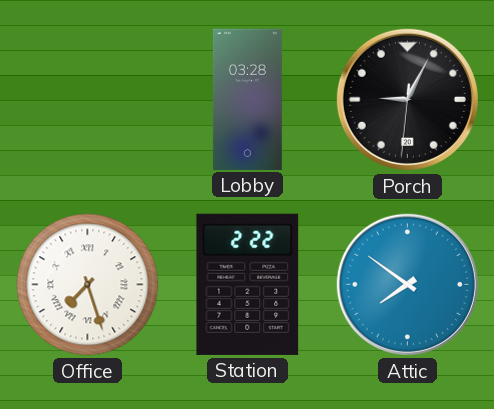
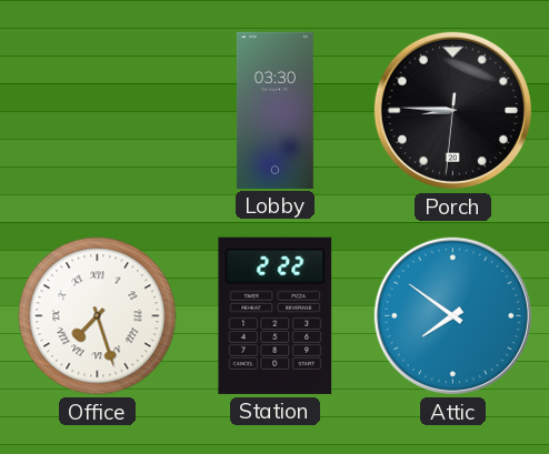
Lobby: 03:28 -> 03:30
Porch: 9:04 -> 8:45
